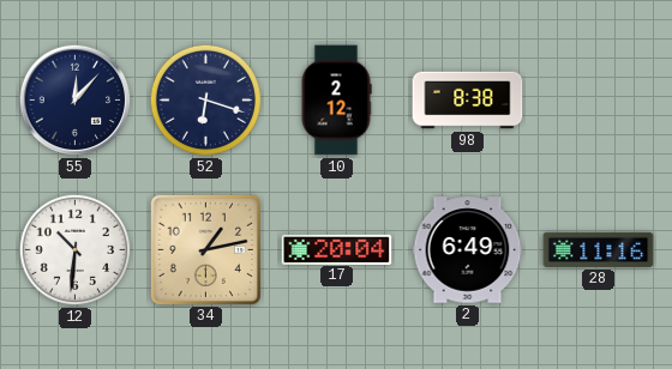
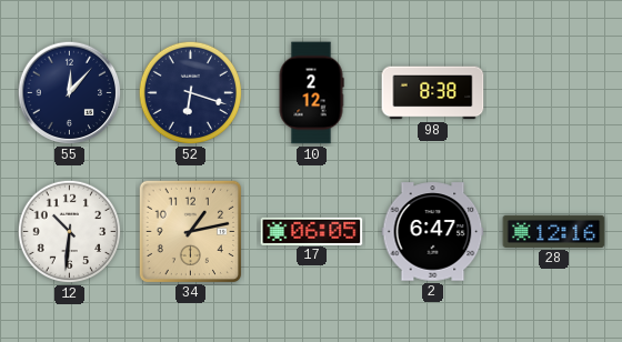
17: 20:04 -> 06:05
2: 6:49 -> 6:47
28: 11:16 -> 12:16
